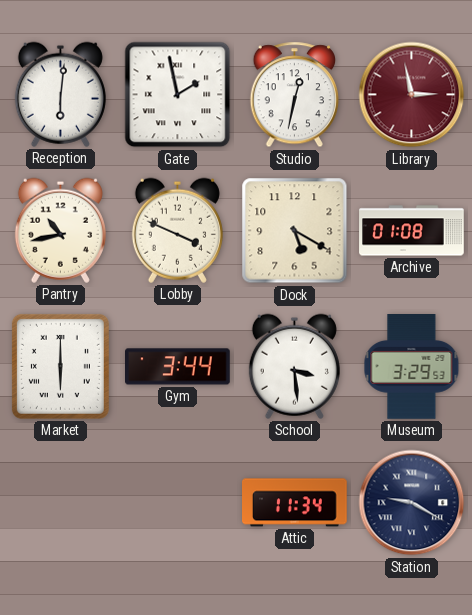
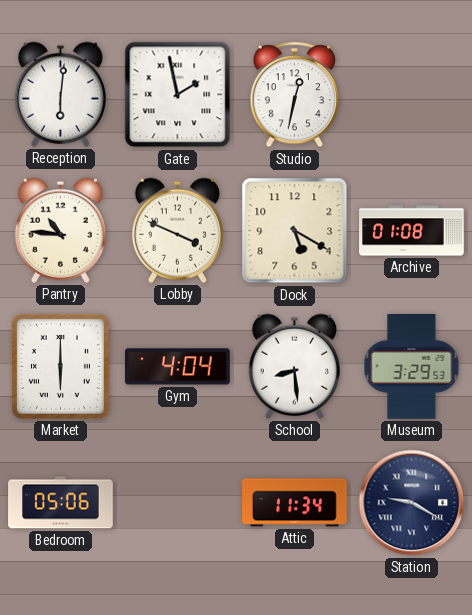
Library: 2:58 -> none
Pantry: 10:43 -> 10:46
Gym: 3:44 -> 4:04
School: 3:29 -> 8:29
Bedroom: none -> 05:06
